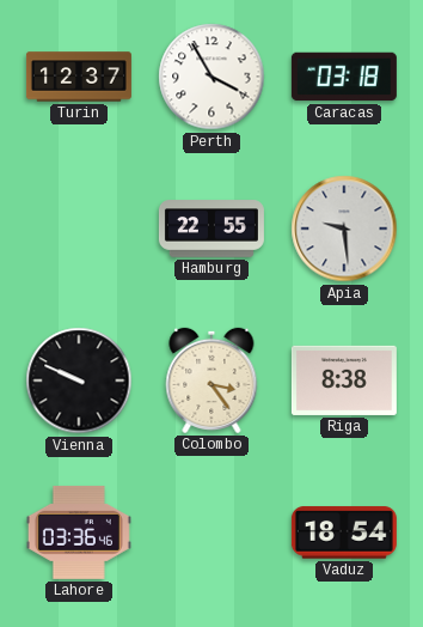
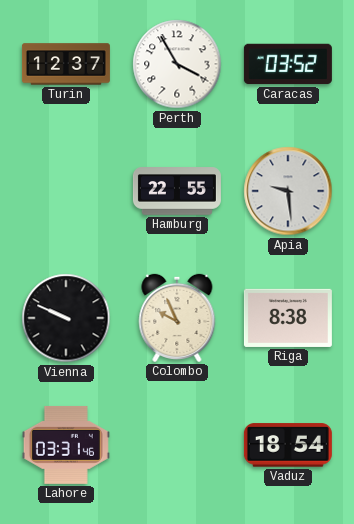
Caracas: 03:18 -> 03:52
Colombo: 3:24 -> 9:56
Lahore: 03:36 -> 03:31
